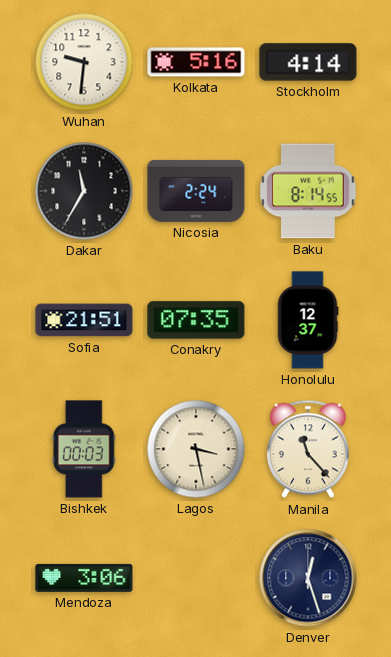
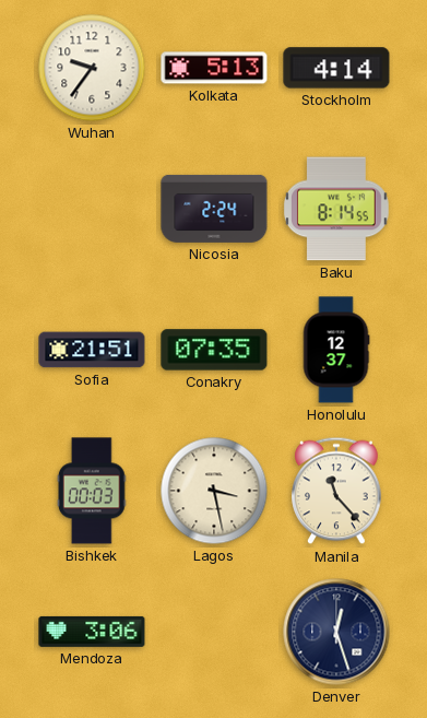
Wuhan: 9:31 -> 9:36
Kolkata: 5:16 -> 5:13
Dakar: 11:35 -> none
